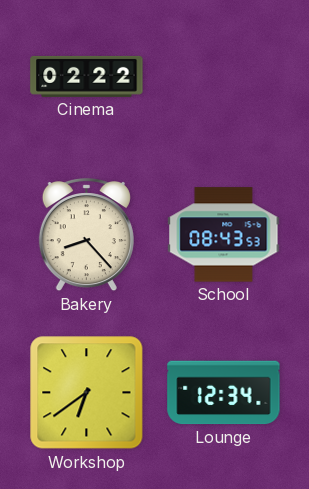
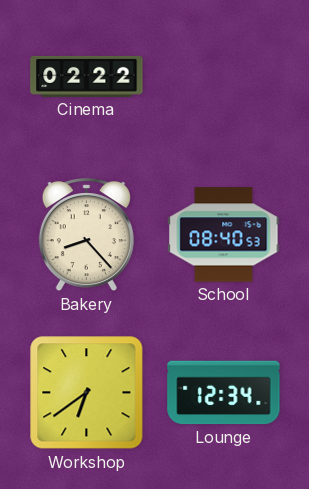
School: 08:43 -> 08:40
